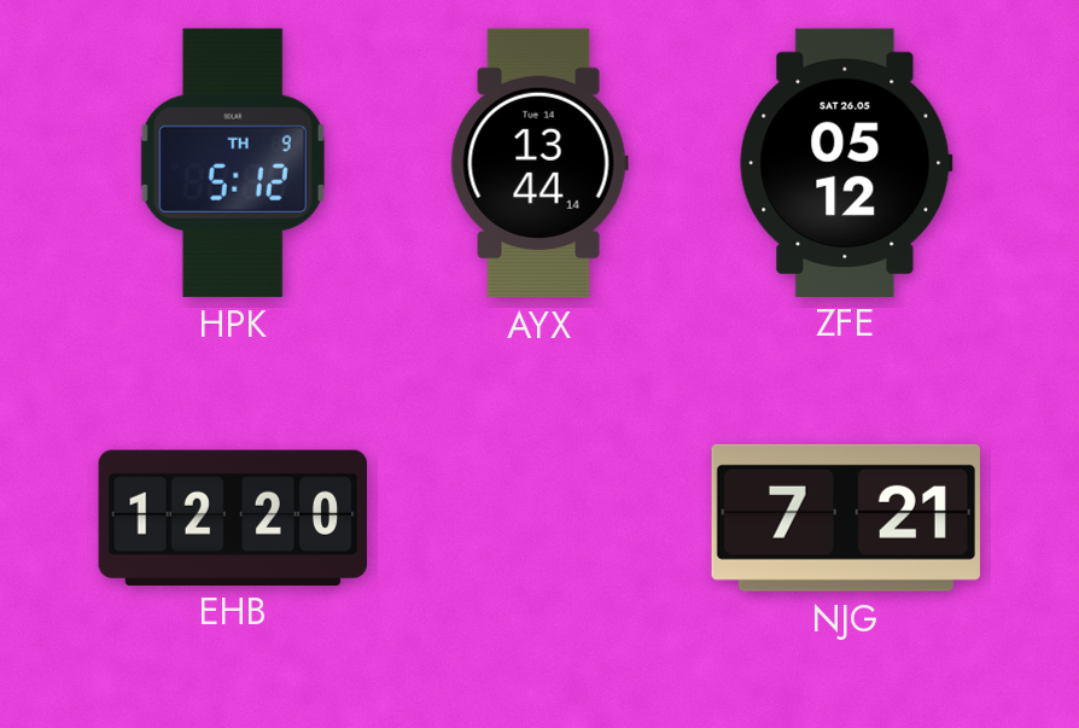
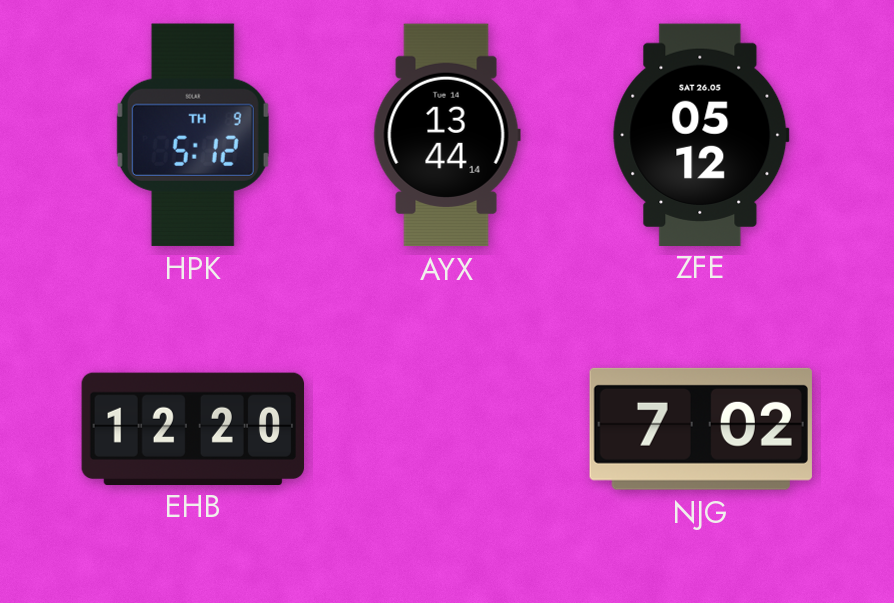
NJG: 7:21 -> 7:02
